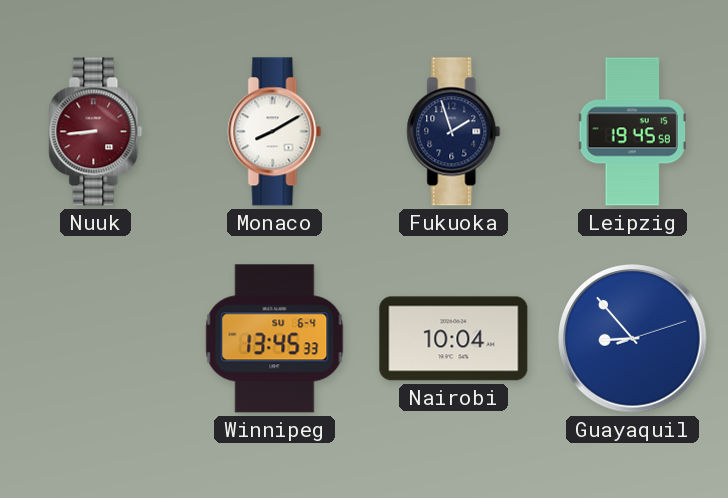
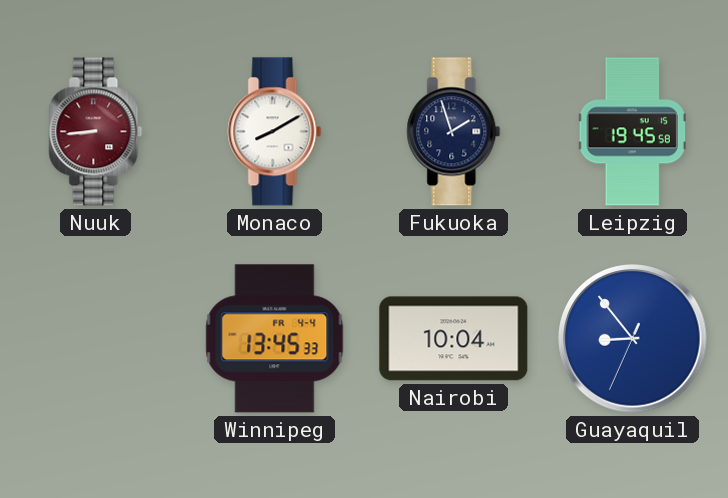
Winnipeg date: SU 6-4 -> FR 4-4
Guayaquil: 8:53:12 -> 8:53:34
